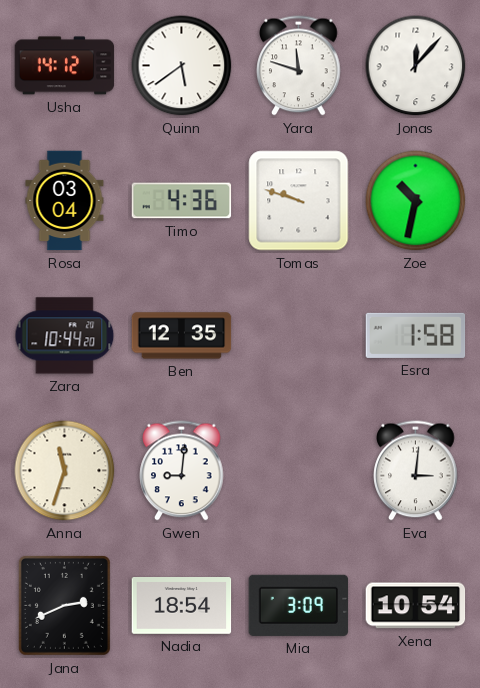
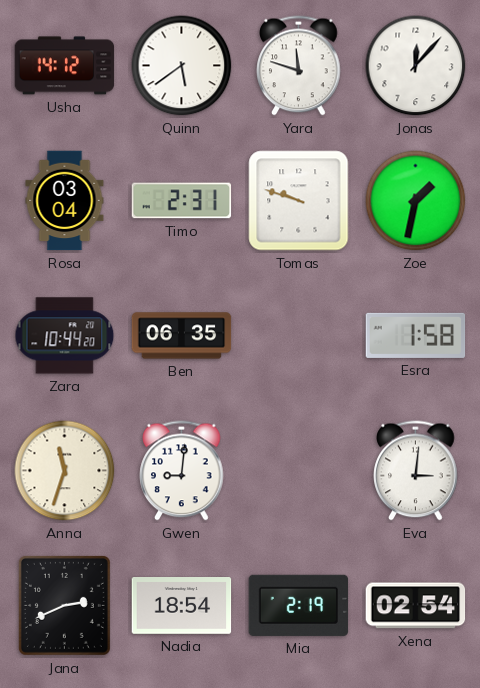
Timo: 4:36 -> 2:31
Zoe: 10:32 -> 1:32
Ben: 12:35 -> 06:35
Mia: 3:09 -> 2:19
Xena: 10:54 -> 02:54
